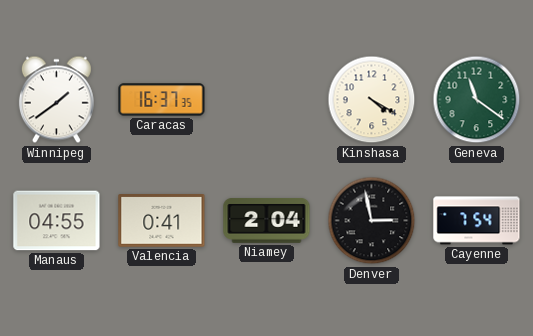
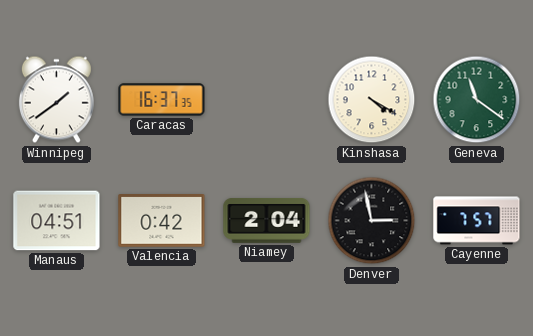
Manaus: 04:55 -> 04:51
Valencia: 0:41 -> 0:42
Cayenne: 7:54 -> 7:57
